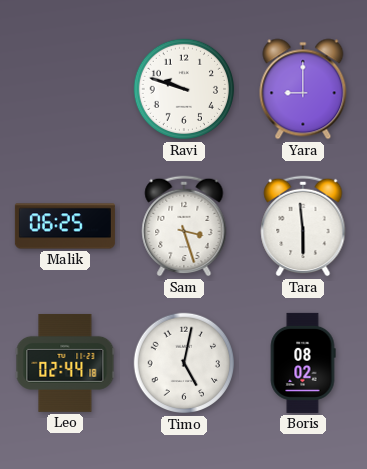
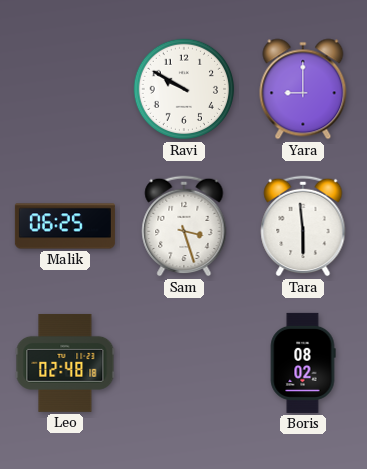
Ravi: 9:48 -> 9:50
Leo: 02:44 -> 02:48
Timo: 5:02 -> none
